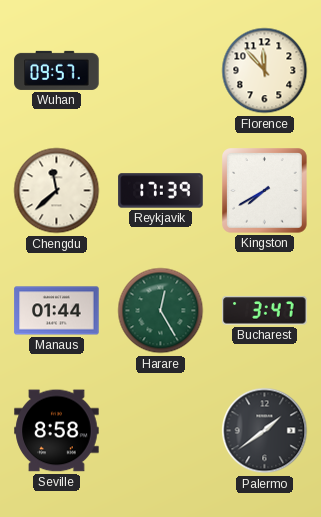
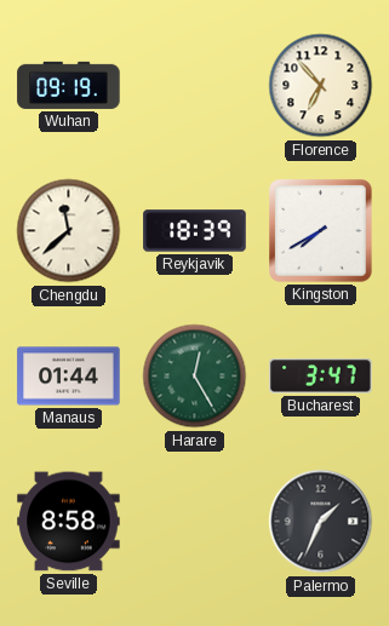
Wuhan: 09:57 -> 09:19
Florence: 11:53 -> 6:53
Reykjavik: 17:39 -> 18:39
Palermo: 1:39 -> 1:34
